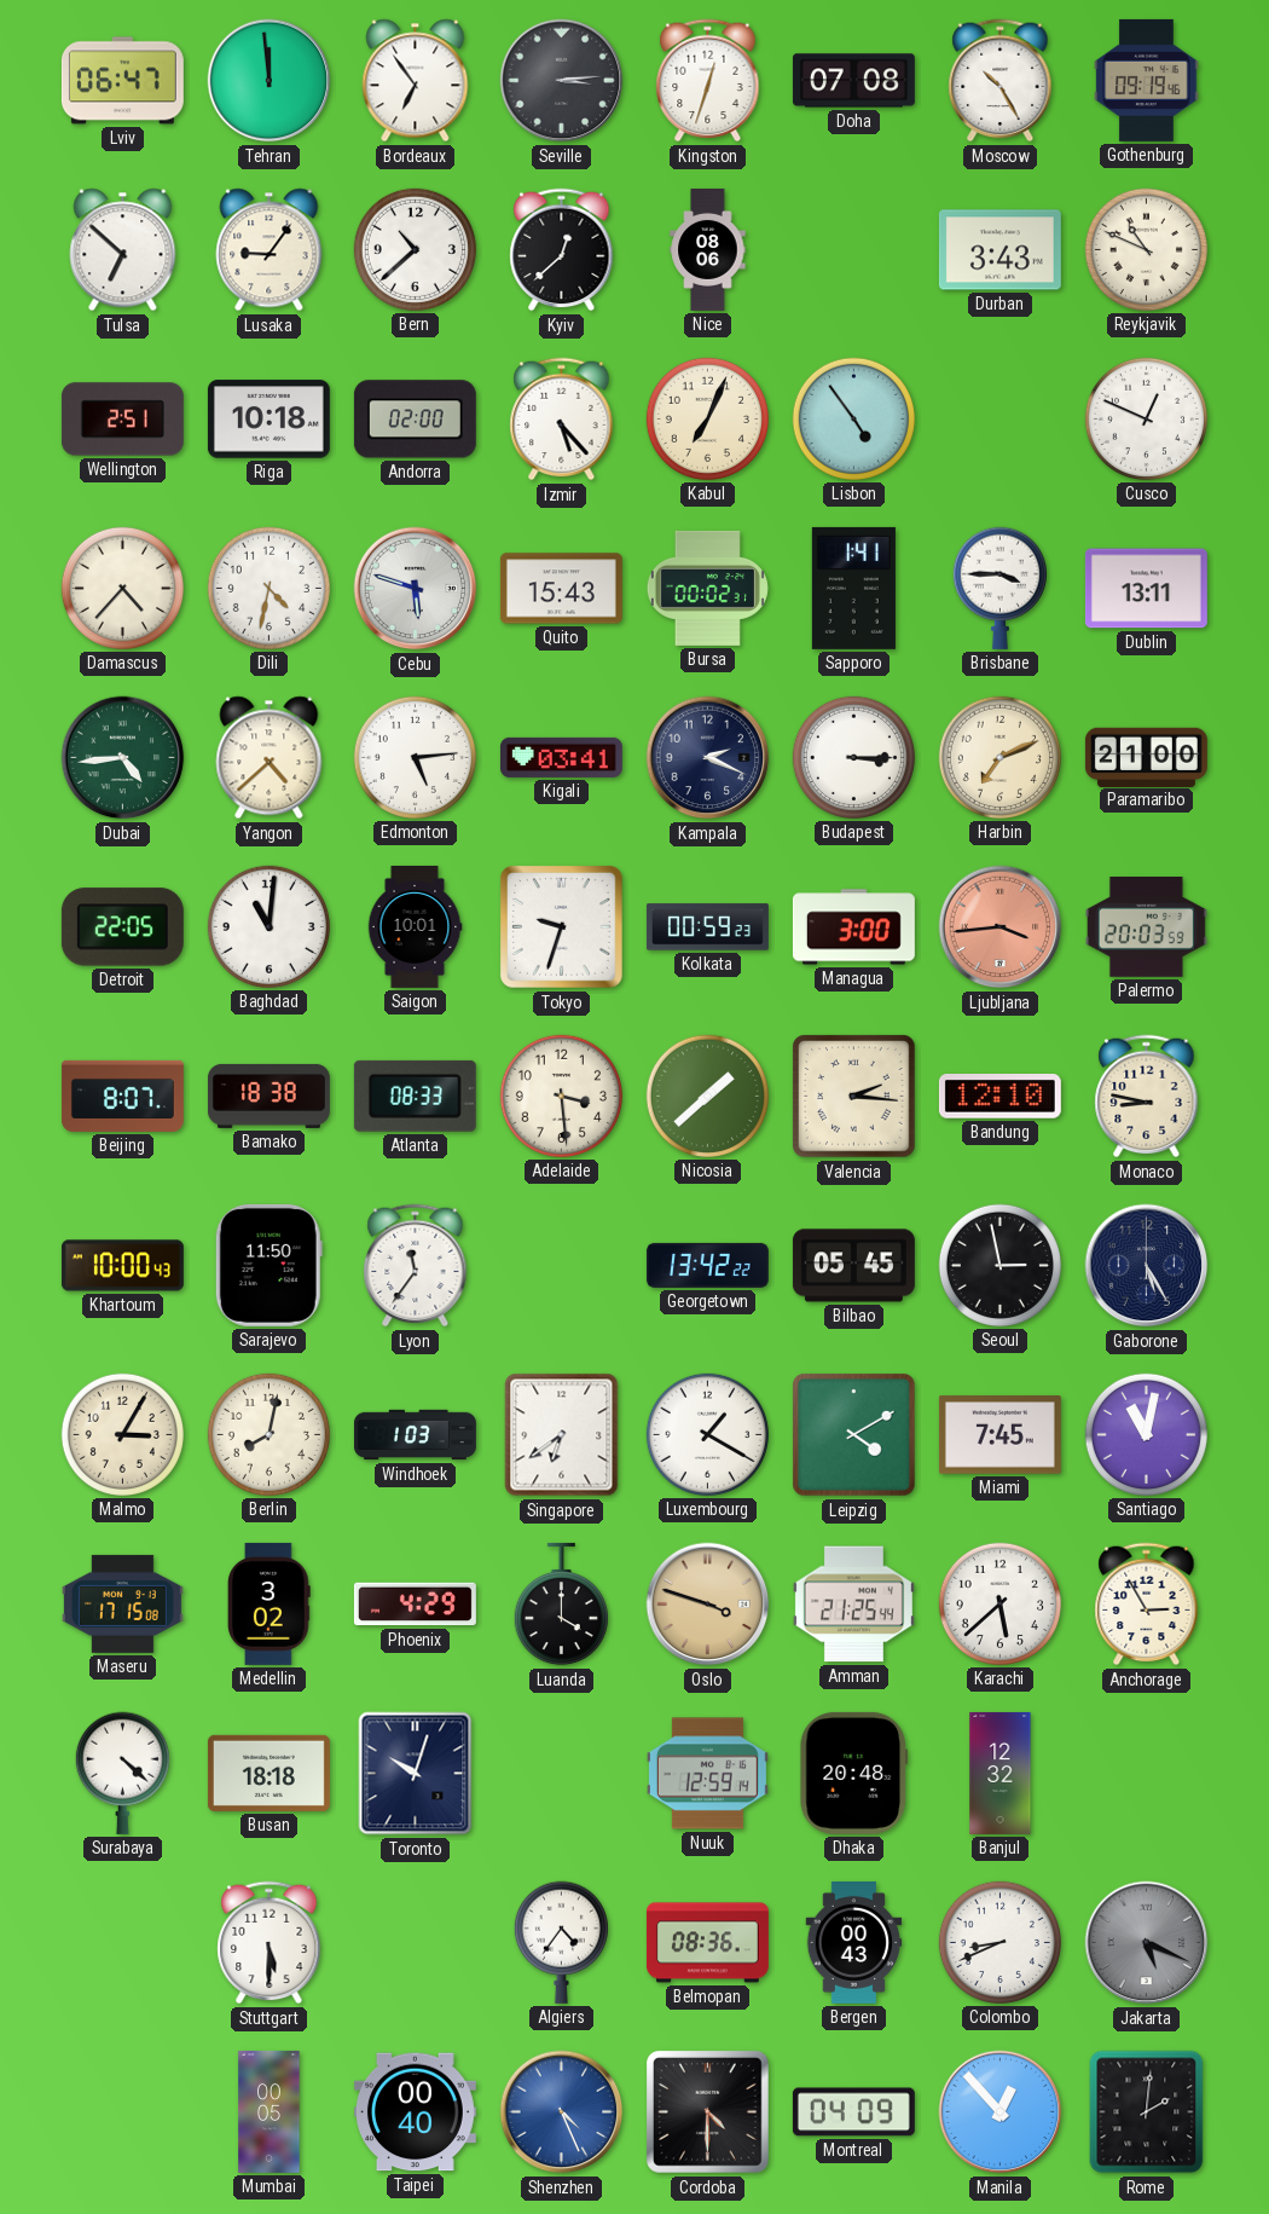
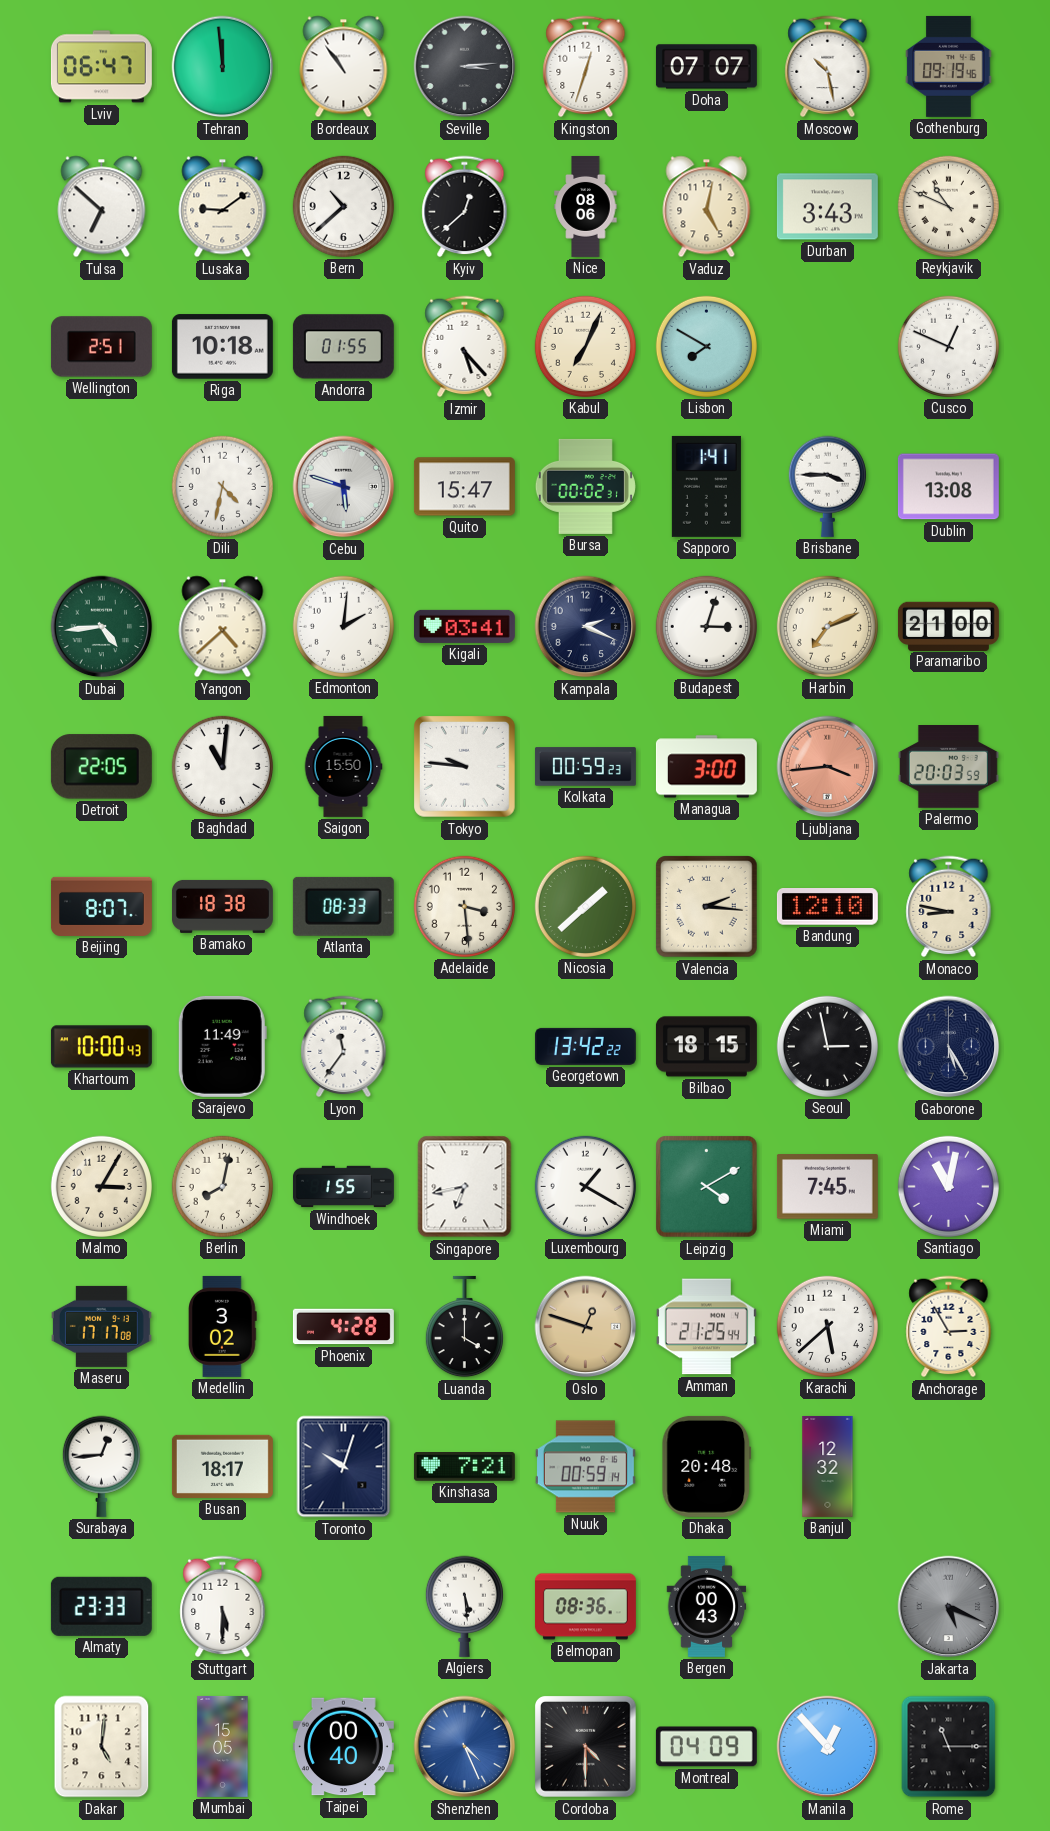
Bordeaux: 6:54 -> 10:54
Doha: 07:08 -> 07:07
Moscow: 10:25 -> 10:28
Lusaka: 9:06 -> 9:09
Vaduz: none -> 5:02
Andorra: 02:00 -> 01:55
Lisbon: 4:54 -> 7:50
Damascus: 4:37 -> none
Quito: 15:43 -> 15:47
Dublin: 13:11 -> 13:08
Edmonton: 5:14 -> 2:01
Budapest: 3:15 -> 3:03
Saigon: 10:01 -> 15:50
Tokyo: 9:33 -> 9:46
Sarajevo: 11:50 -> 11:49
Bilbao: 05:45 -> 18:15
Windhoek: 1:03 -> 1:55
Singapore: 6:39 -> 6:43
Maseru: 17:15 -> 17:17
Phoenix: 4:29 -> 4:28
Oslo: 3:48 -> 12:48
Surabaya: 4:22 -> 12:44
Busan: 18:18 -> 18:17
Kinshasa: none -> 7:21
Nuuk: 12:59 -> 00:59
Almaty: none -> 23:33
Algiers: 4:36 -> 5:29
Colombo: 8:41 -> none
Dakar: none -> 5:01
Mumbai: 00:05 -> 15:05
Rome: 2:01 -> 11:15
